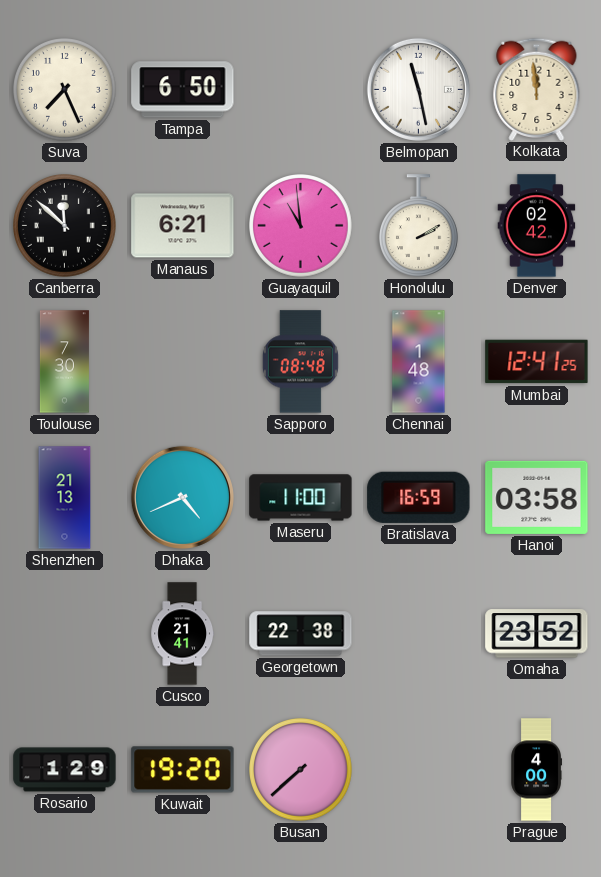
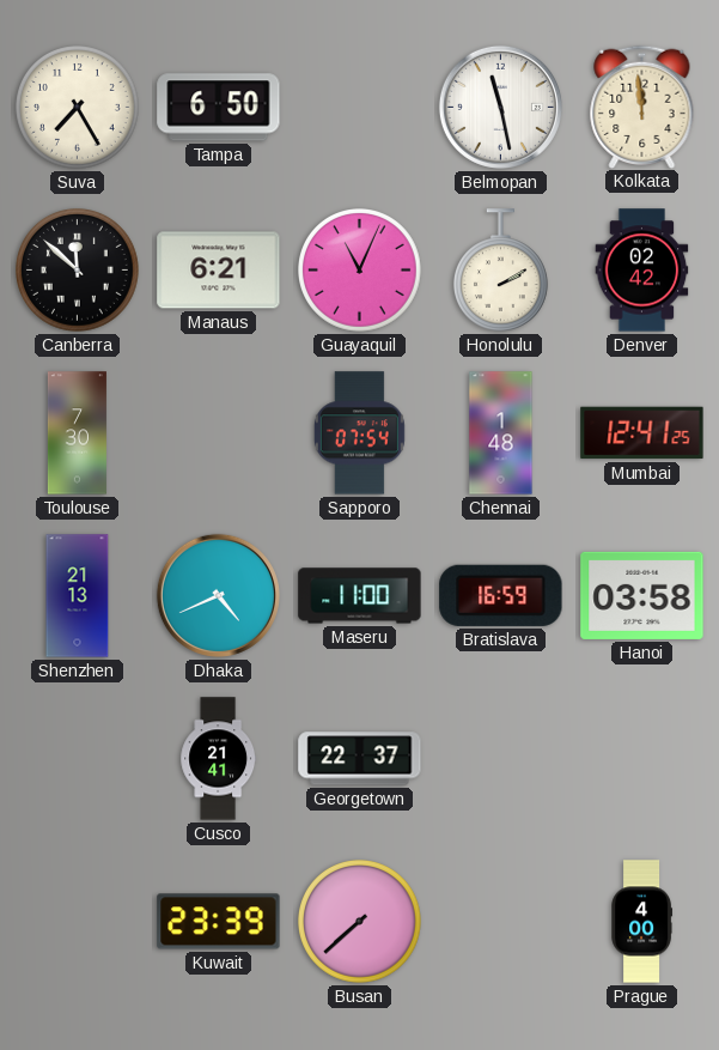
Suva: 7:26 -> 7:25
Guayaquil: 10:59 -> 11:04
Sapporo: 08:48 -> 07:54
Georgetown: 22:38 -> 22:37
Omaha: 23:52 -> none
Rosario: 1:29 -> none
Kuwait: 19:20 -> 23:39
